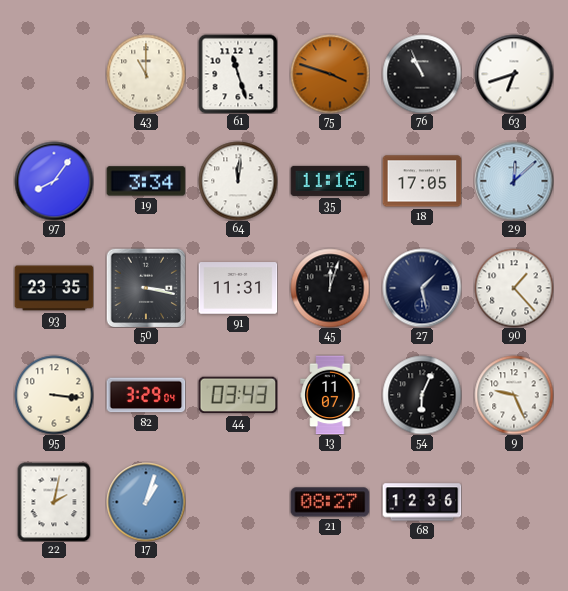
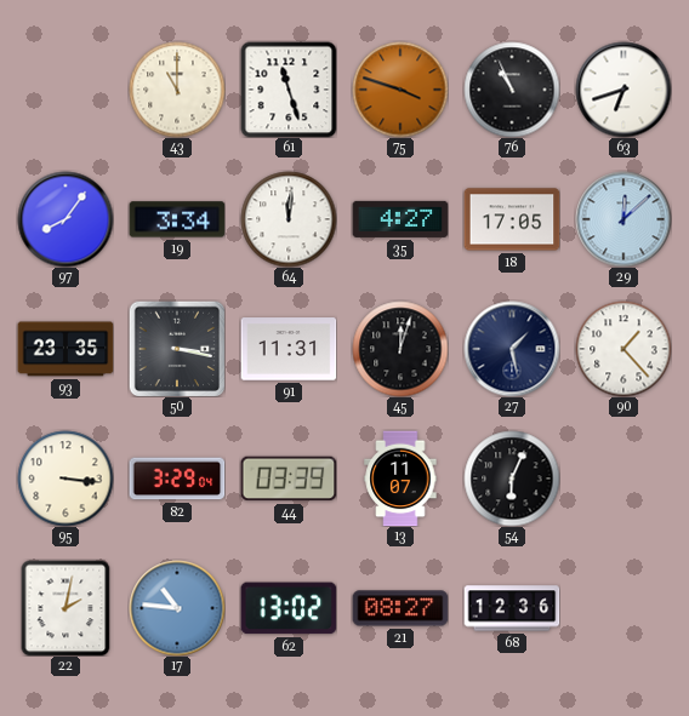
35: 11:16 -> 4:27
44: 03:43 -> 03:39
9: 9:26 -> none
17: 1:03 -> 10:46
62: none -> 13:02
